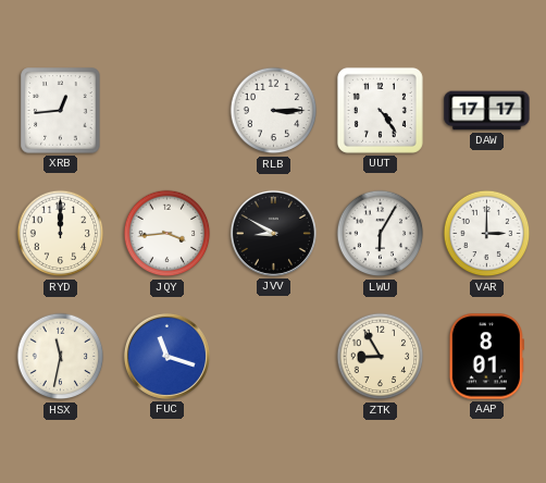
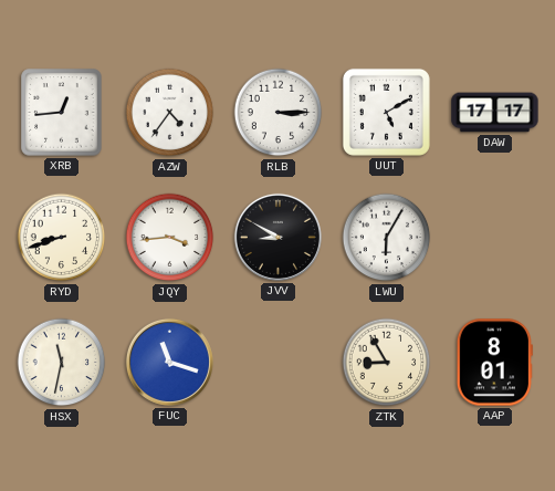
AZW: none -> 4:36
UUT: 4:24 -> 5:10
RYD: 12:00 -> 8:42
VAR: 3:00 -> none
